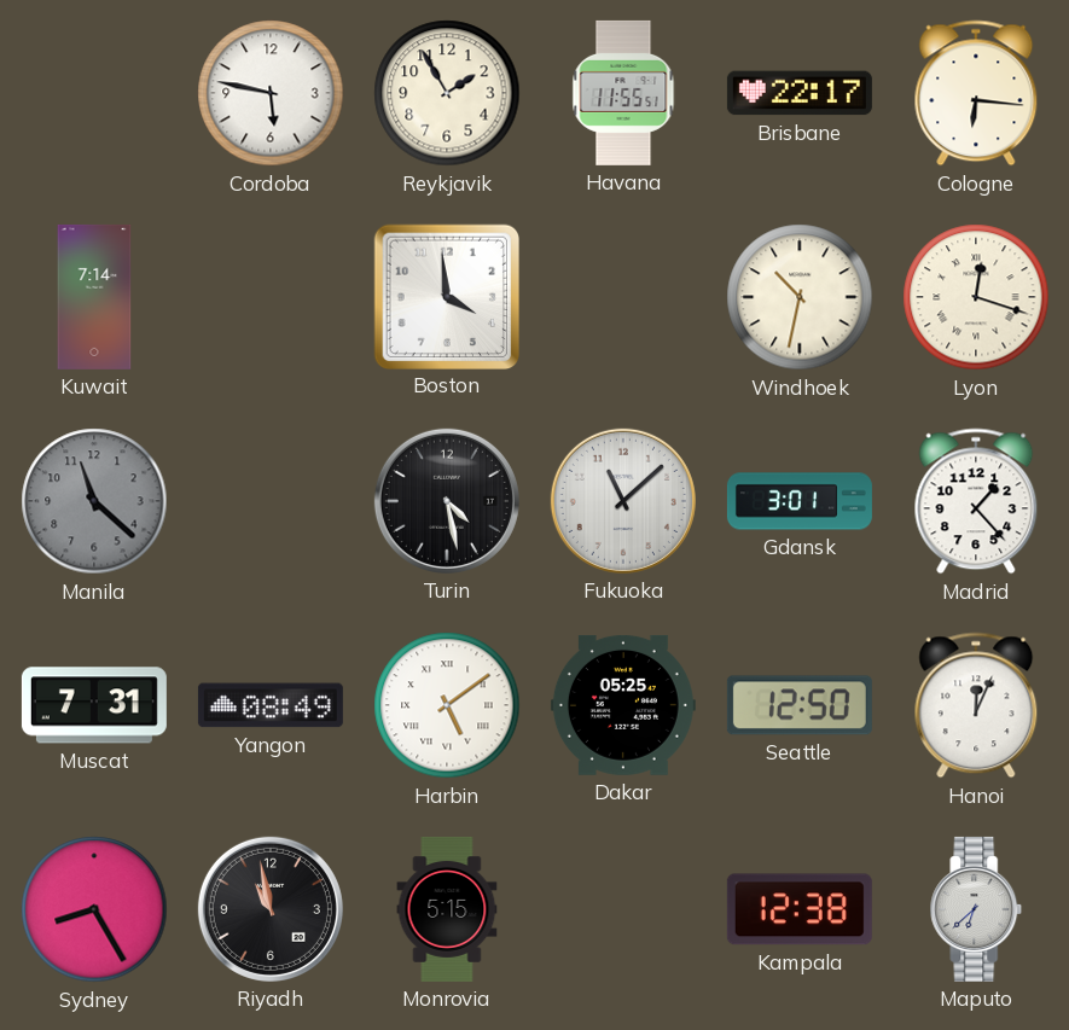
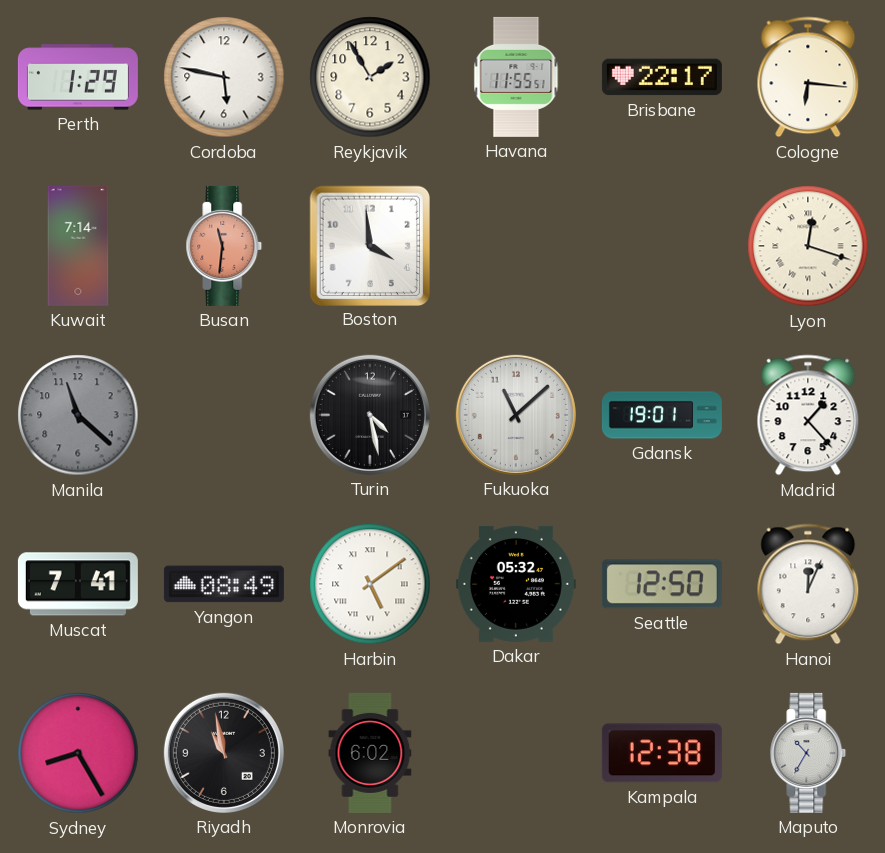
Perth: none -> 1:29
Busan: none -> 11:31
Windhoek: 10:32 -> none
Gdansk: 3:01 -> 19:01
Muscat: 7:31 -> 7:41
Dakar: 05:25 -> 05:32
Monrovia: 5:15 -> 6:02
Maputo: 6:38 -> 10:35
